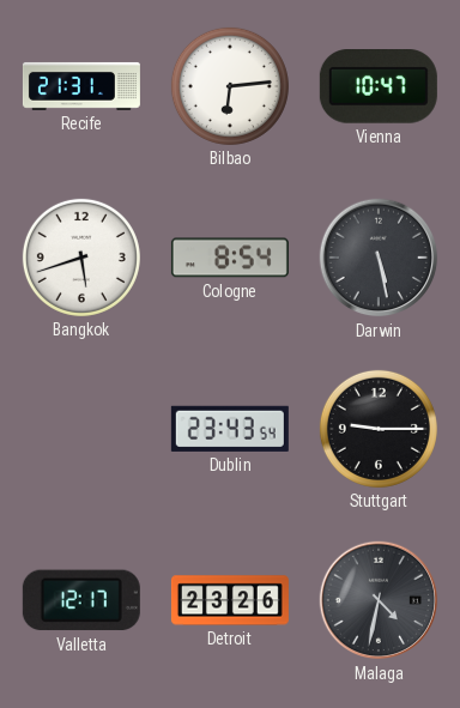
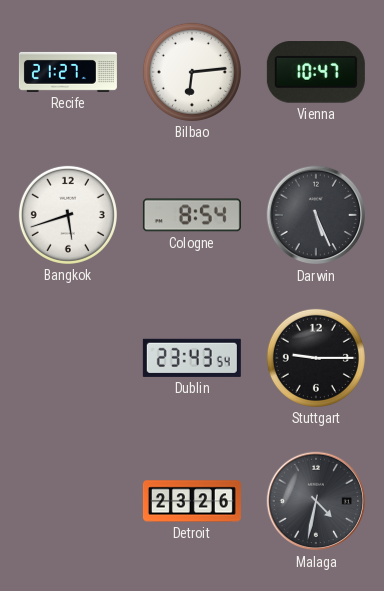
Recife: 21:31 -> 21:27
Darwin: 5:28 -> 5:26
Valletta: 12:17 -> none
